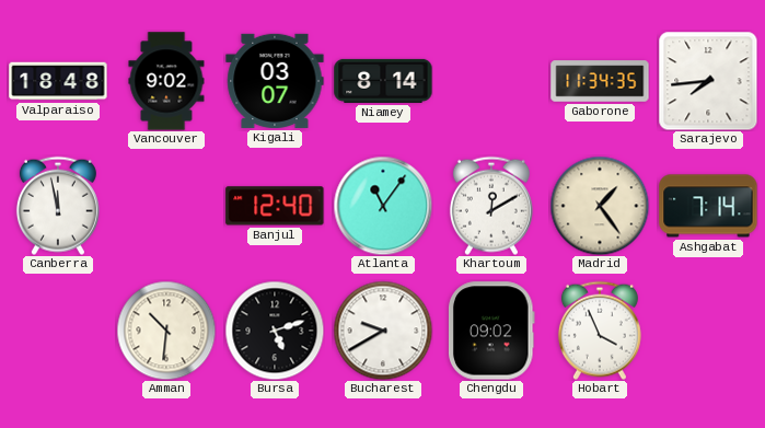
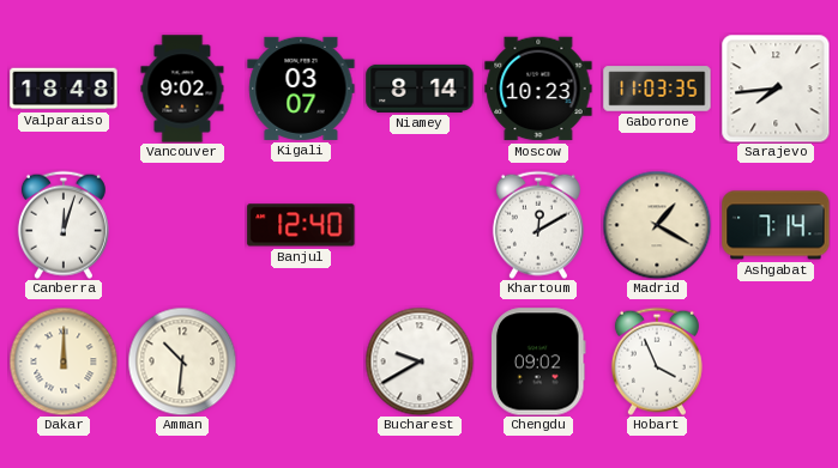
Moscow: none -> 10:23
Gaborone: 11:34 -> 11:03
Canberra: 11:58 -> 12:03
Atlanta: 11:06 -> none
Madrid: 1:24 -> 1:20
Dakar: none -> 12:00
Bursa: 5:12 -> none
